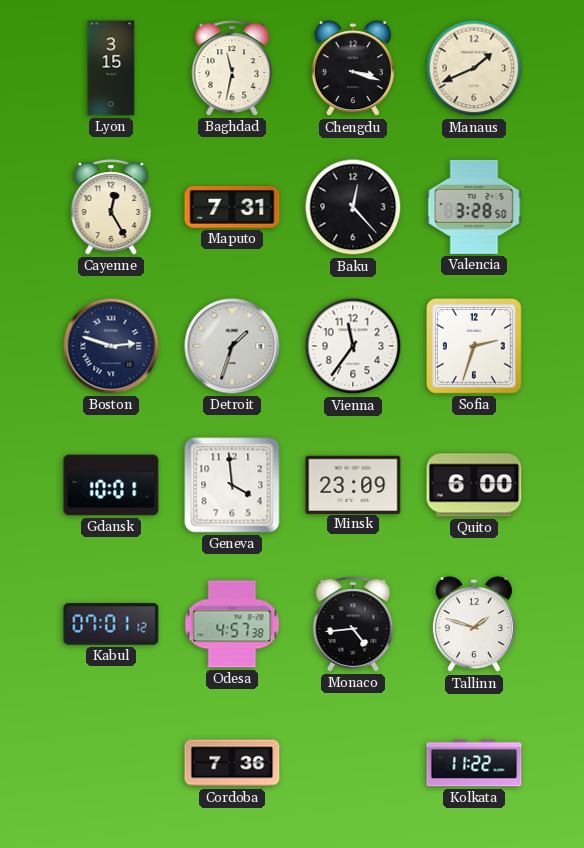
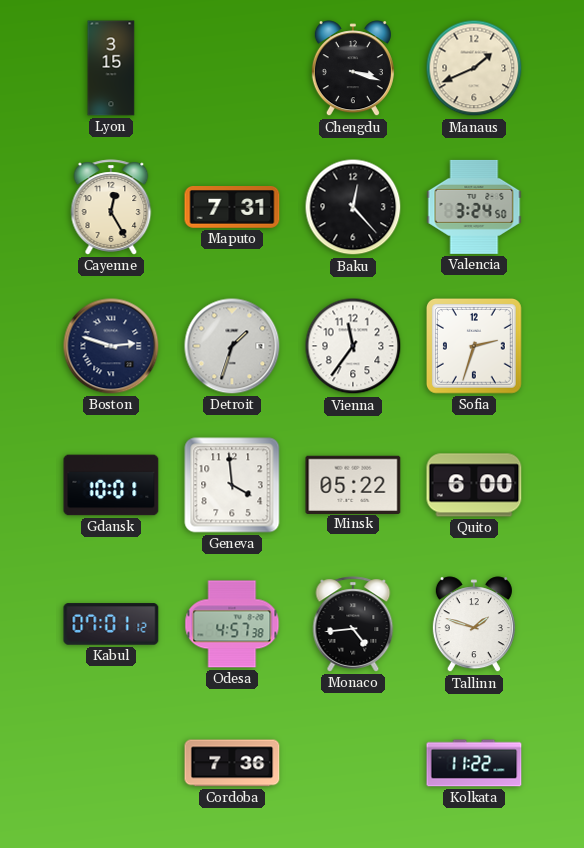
Baghdad: 11:32 -> none
Valencia: 3:28 -> 3:24
Minsk: 23:09 -> 05:22
